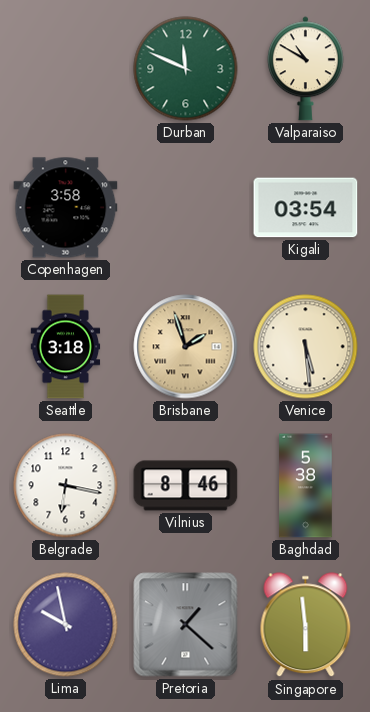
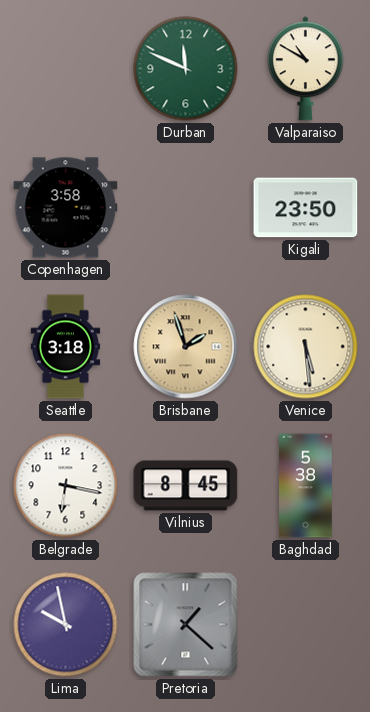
Kigali: 03:54 -> 23:50
Vilnius: 8:46 -> 8:45
Singapore: 5:59 -> none
